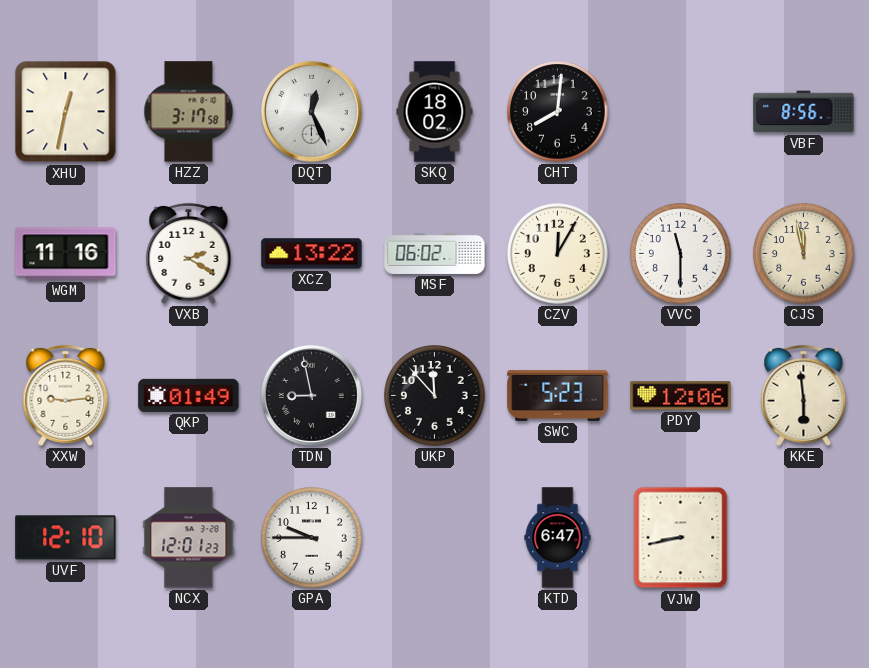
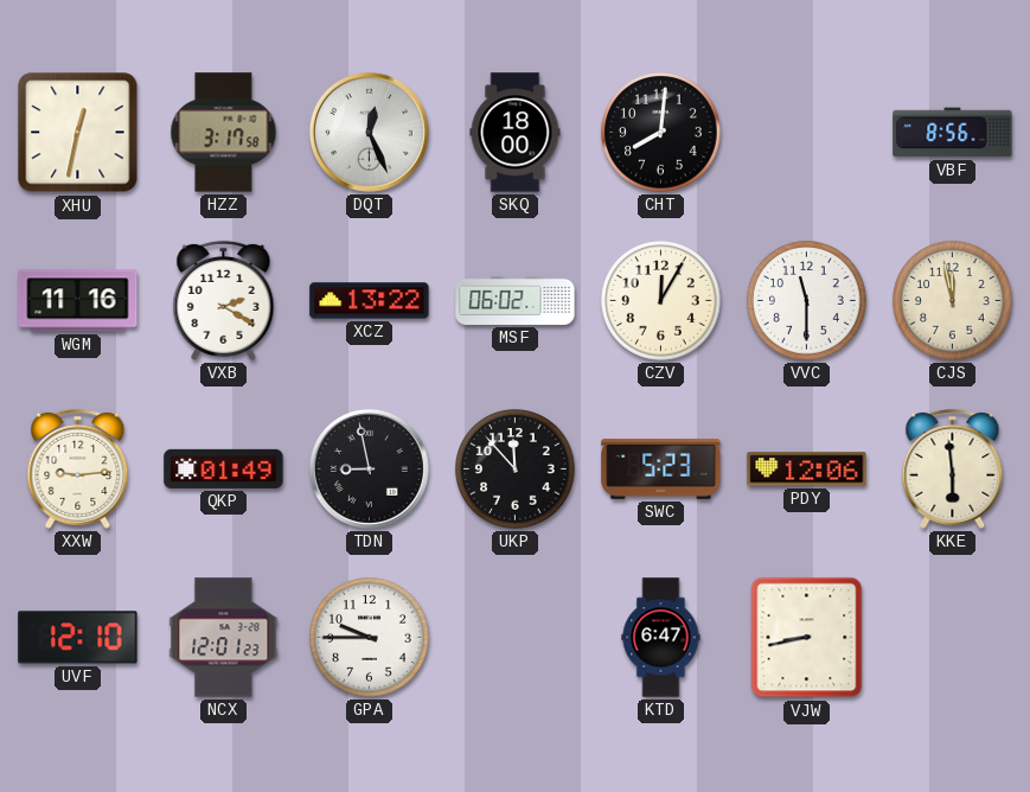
SKQ: 18:02 -> 18:00
